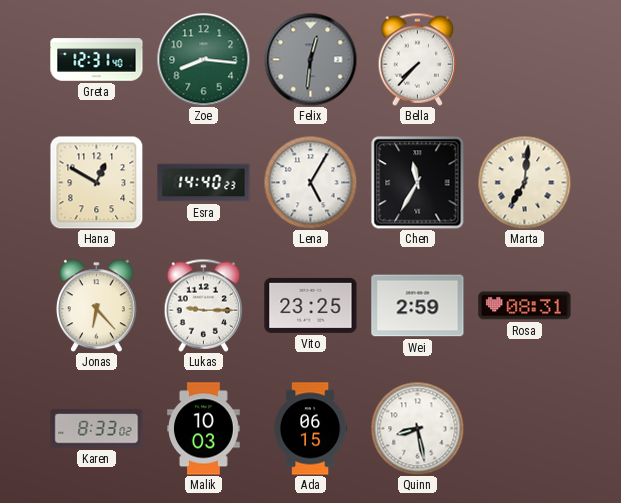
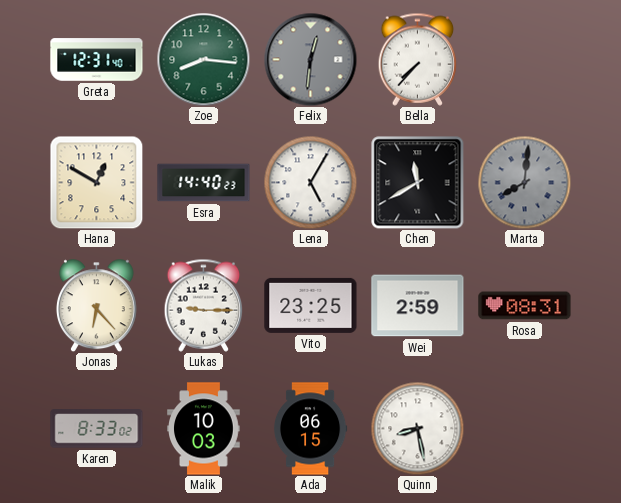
Chen: 11:35 -> 11:40
Marta: 7:01 -> 8:01
Marta dial: cream -> grey
